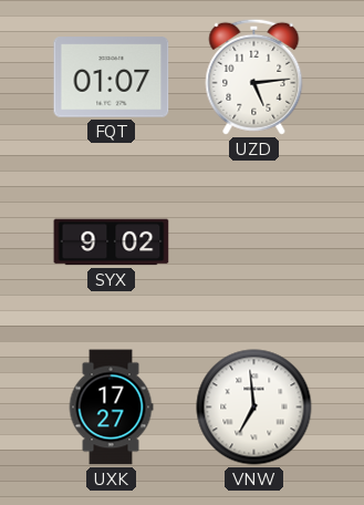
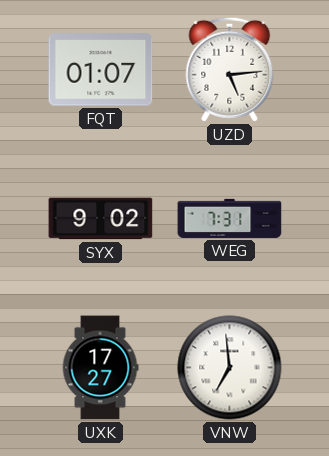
WEG: none -> 7:31
